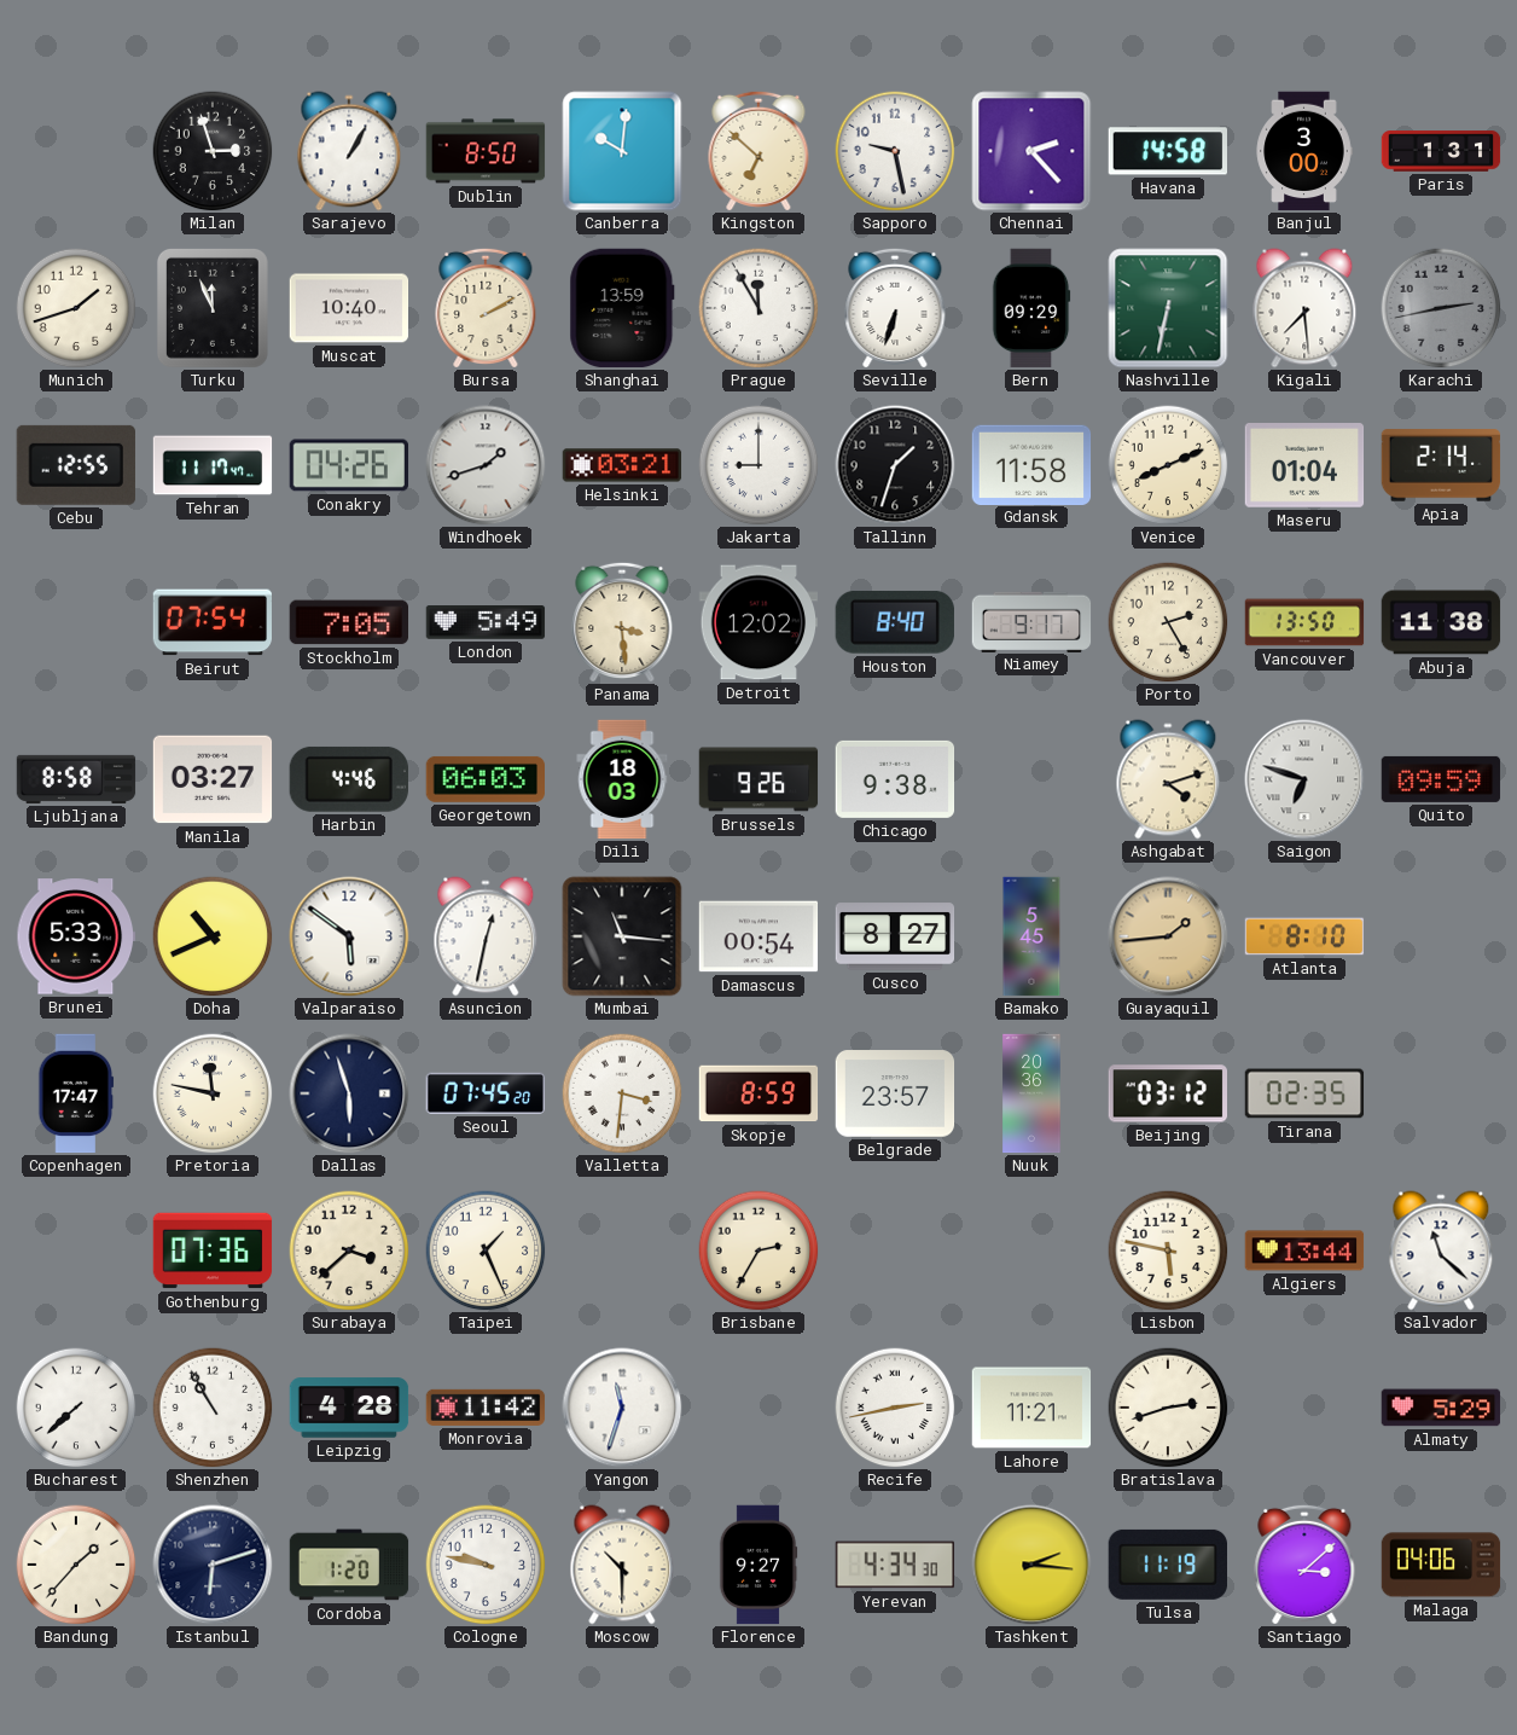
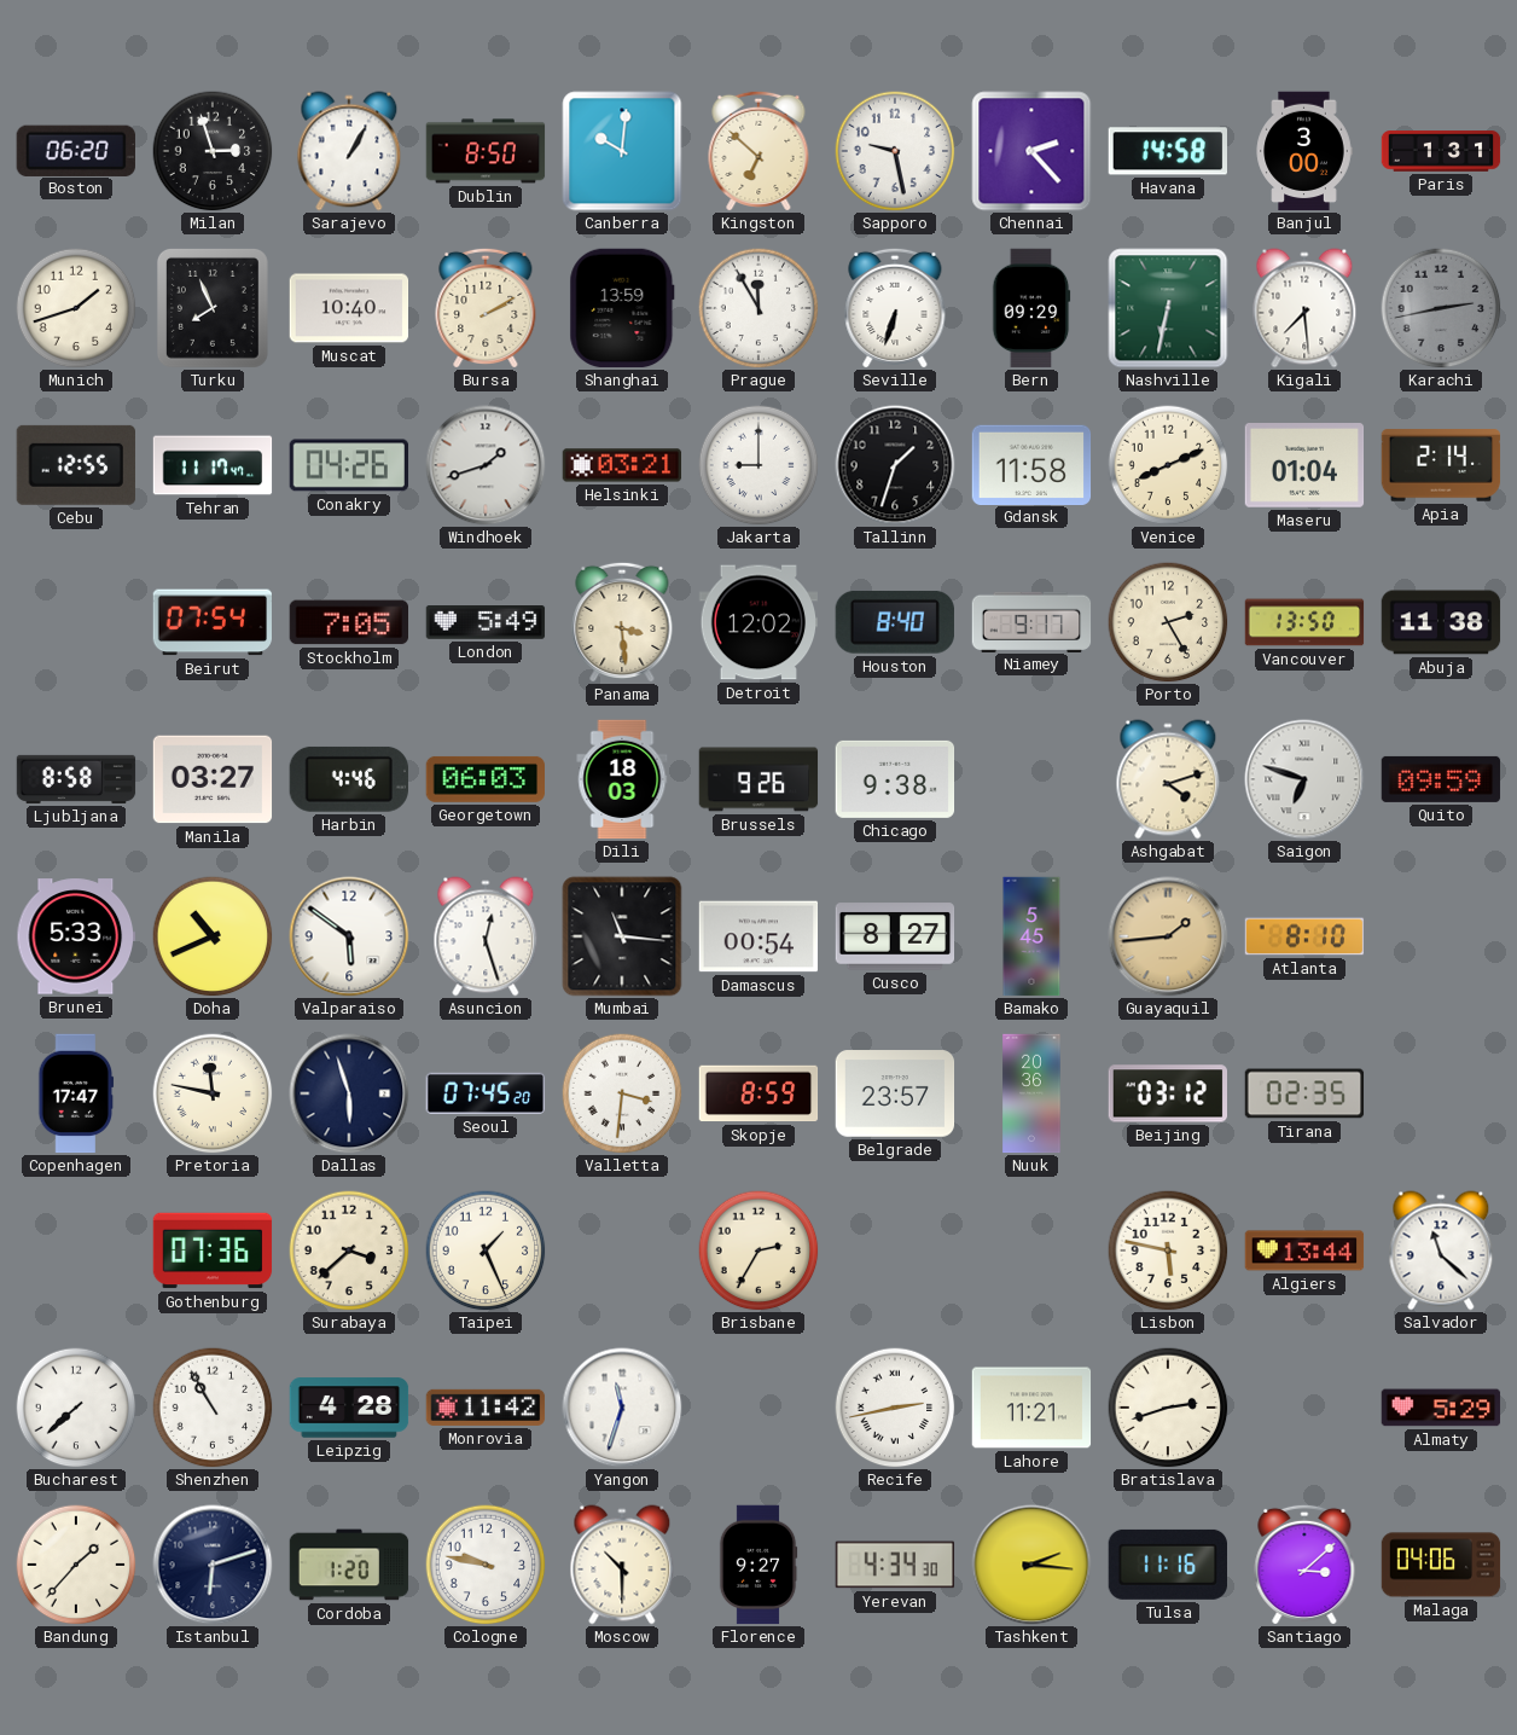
Boston: none -> 06:20
Turku: 11:56 -> 7:56
Asuncion: 12:32 -> 12:27
Tulsa: 11:19 -> 11:16
